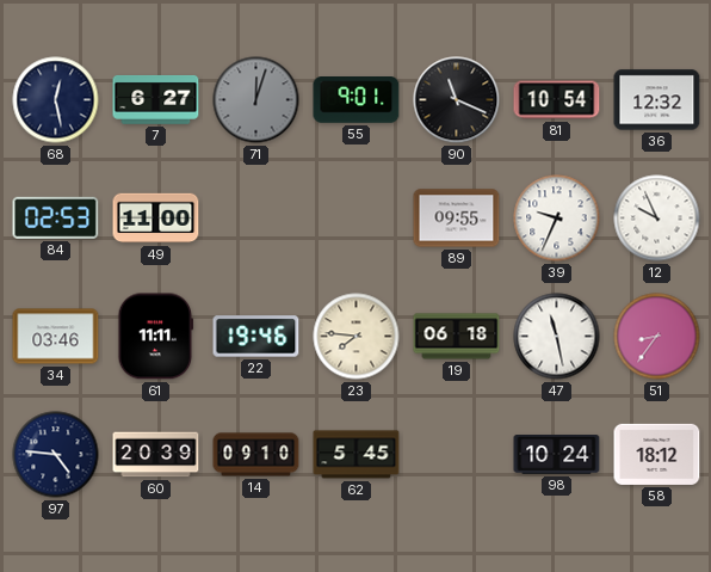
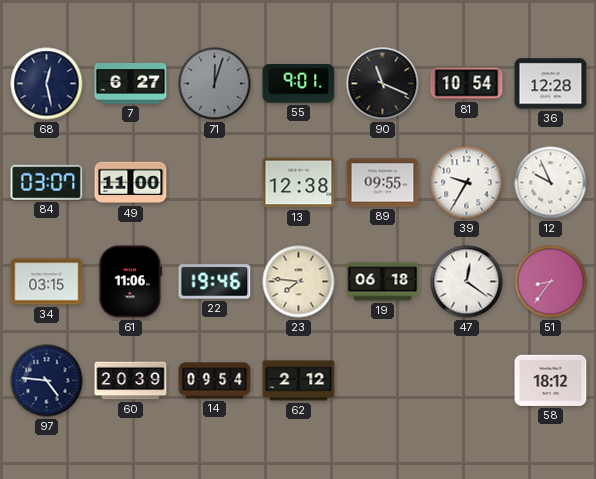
36: 12:32 -> 12:28
84: 02:53 -> 03:07
13: none -> 12:38
39: 9:34 -> 9:35
34: 03:46 -> 03:15
61: 11:11 -> 11:06
47: 11:28 -> 12:21
14: 09:10 -> 09:54
62: 5:45 -> 2:12
98: 10:24 -> none
